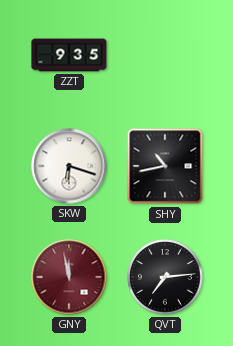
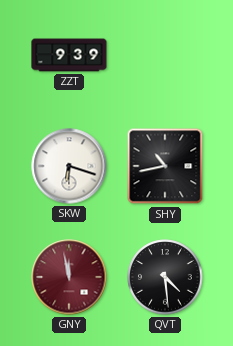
ZZT: 9:35 -> 9:39
QVT: 7:14 -> 4:29
